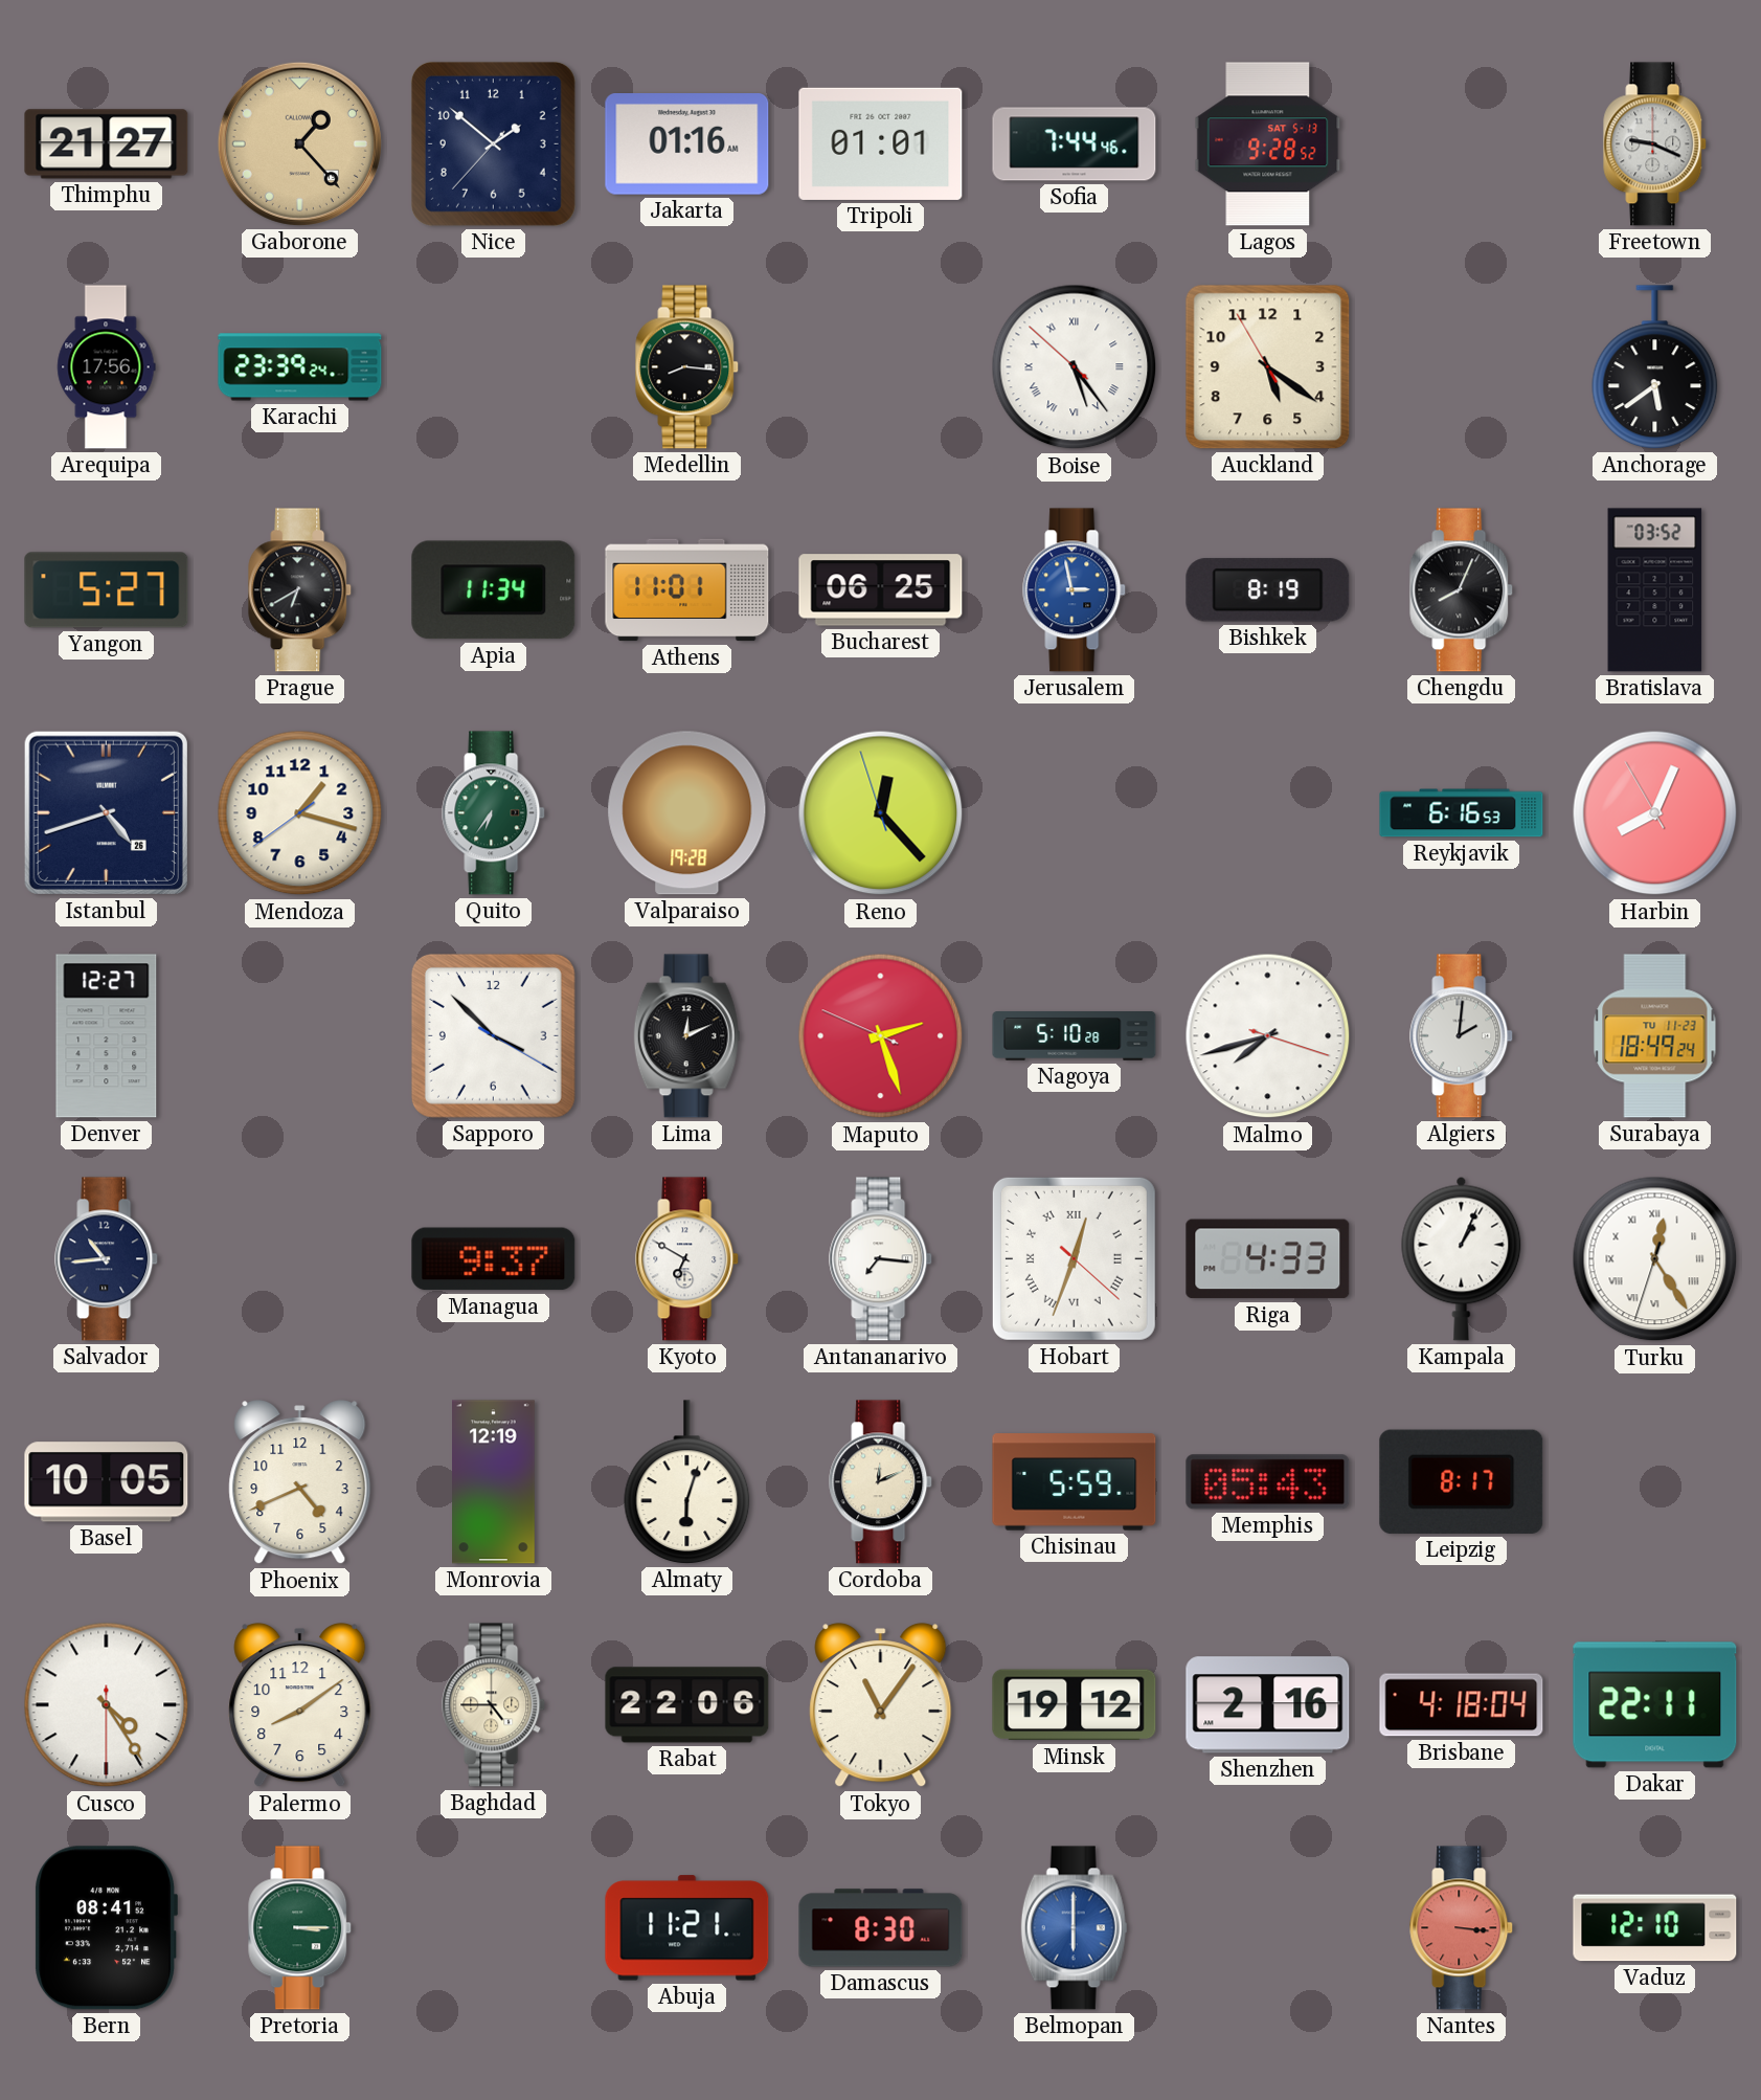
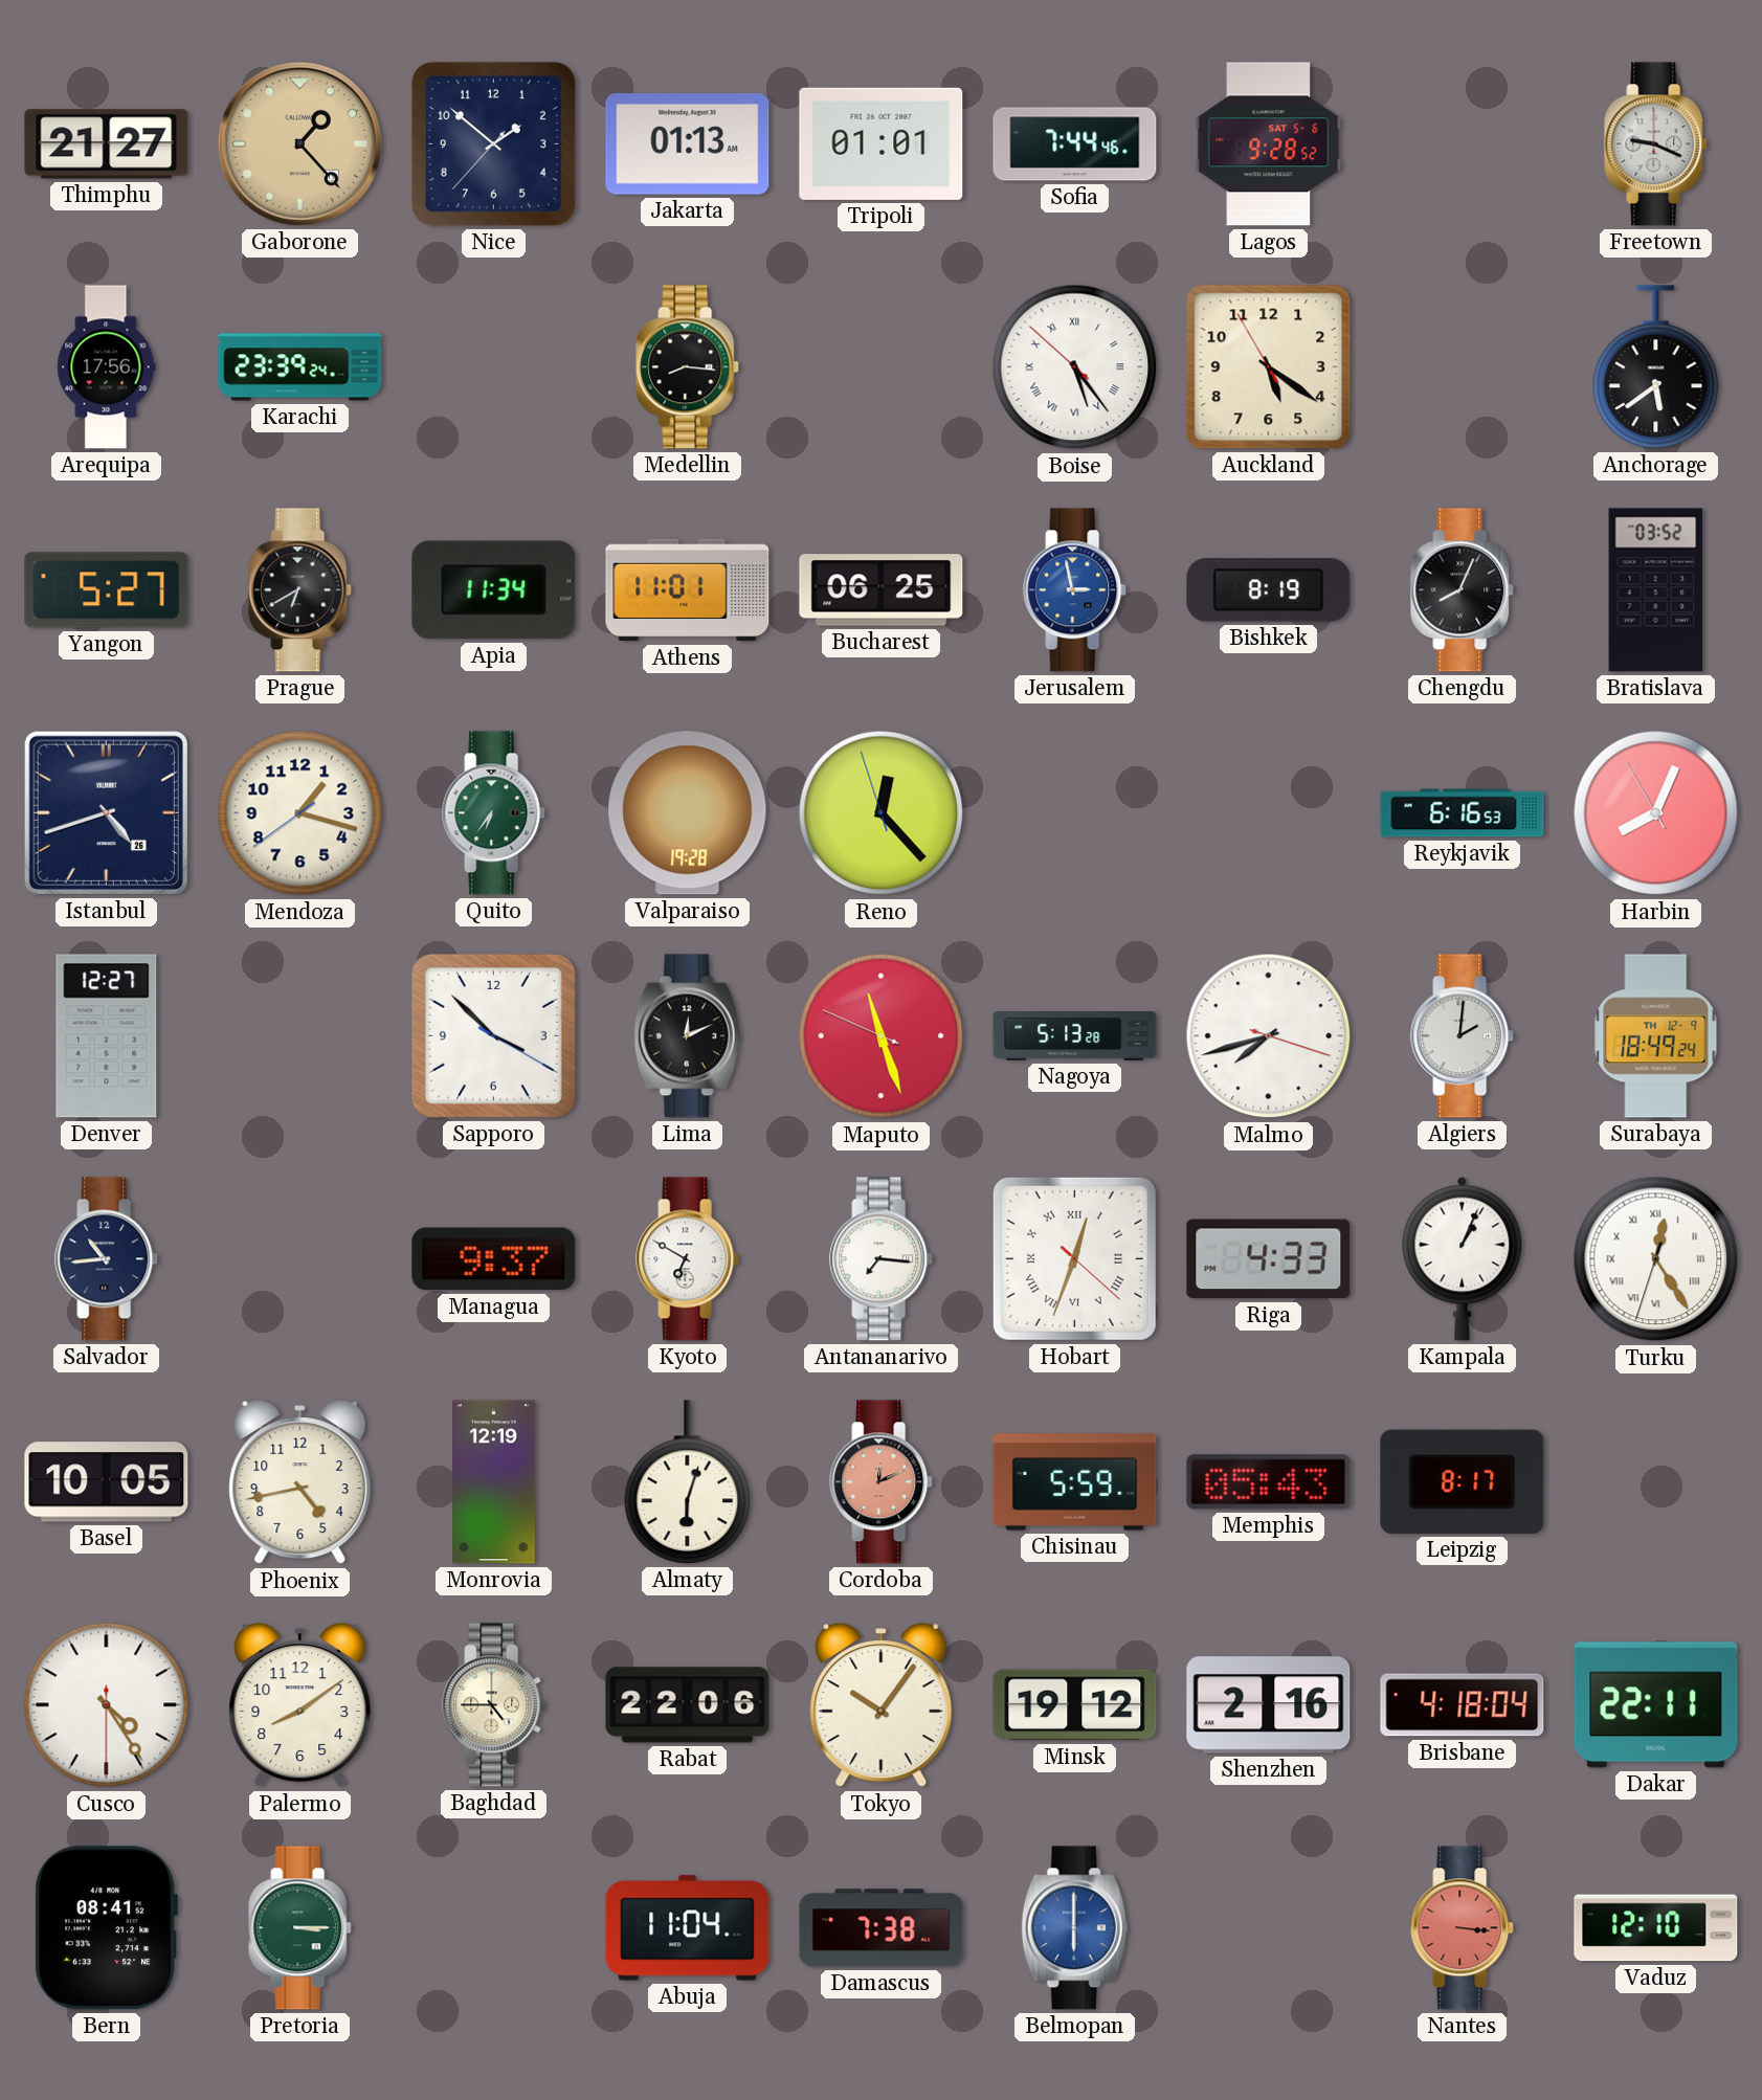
Jakarta: 01:16 -> 01:13
Lagos date: SAT 5-13 -> SAT 5-6
Maputo: 2:26 -> 11:26
Nagoya: 5:10 -> 5:13
Surabaya date: TU 11-23 -> TH 12-9
Phoenix: 4:41 -> 4:43
Cordoba dial: cream -> salmon
Tokyo: 11:06 -> 10:06
Abuja: 11:21 -> 11:04
Damascus: 8:30 -> 7:38
